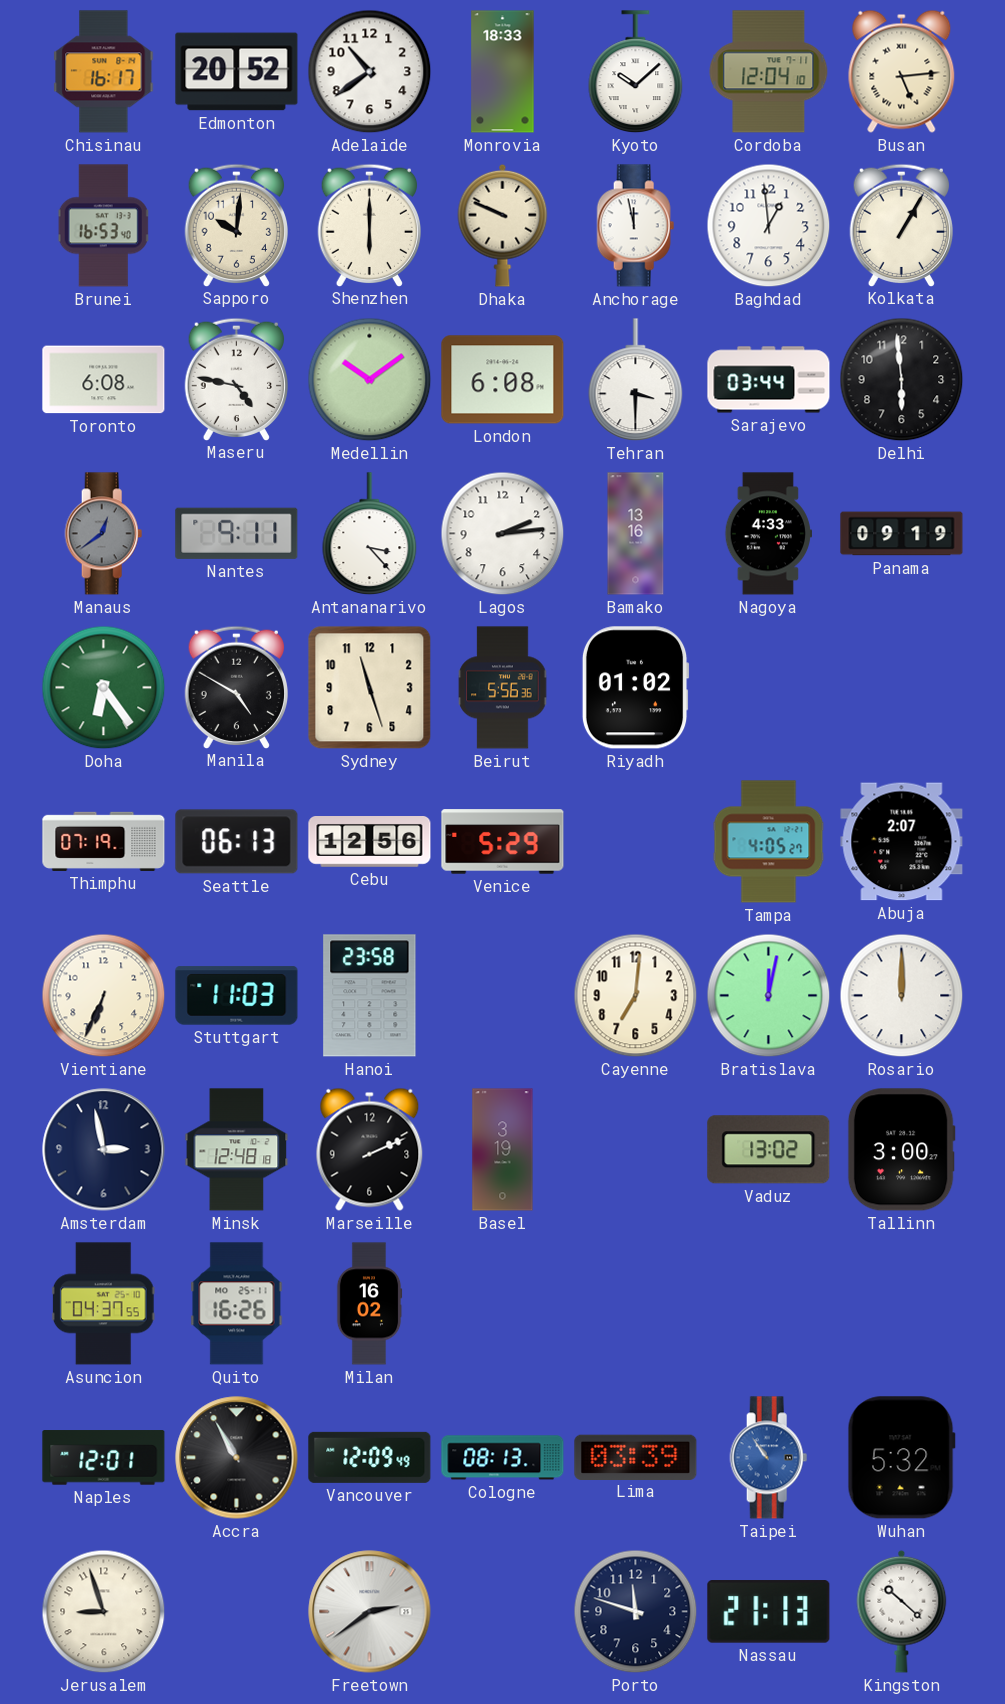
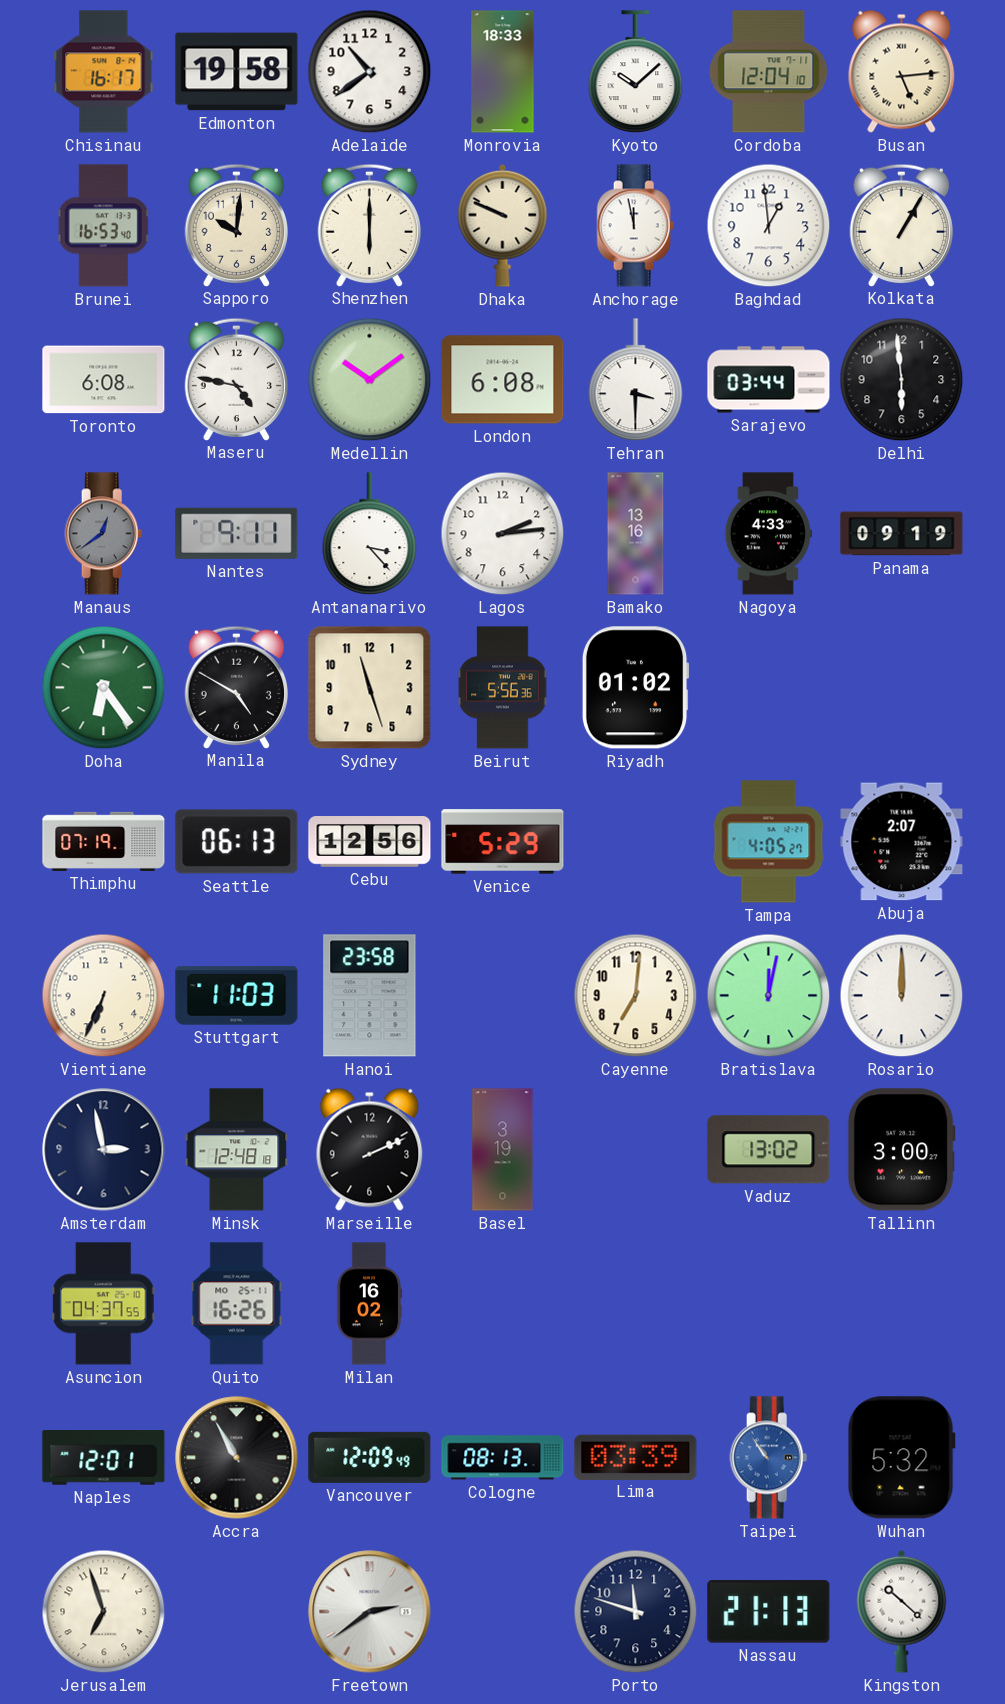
Edmonton: 20:52 -> 19:58
Jerusalem: 8:57 -> 6:57
